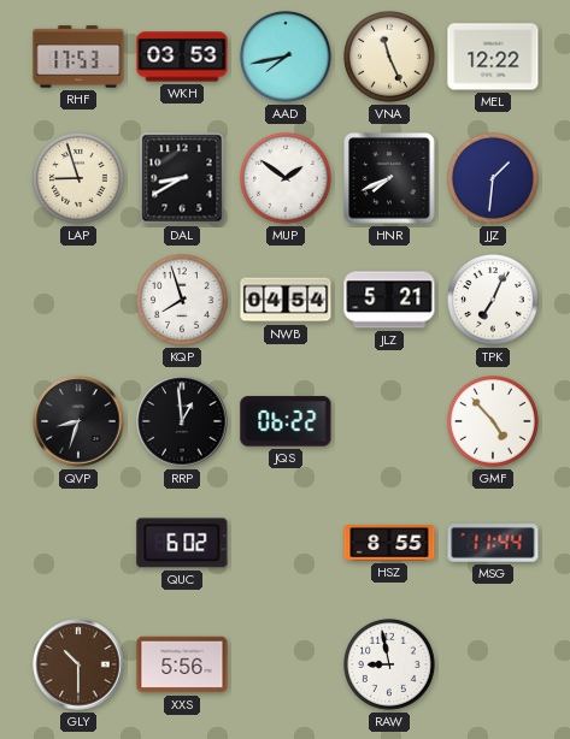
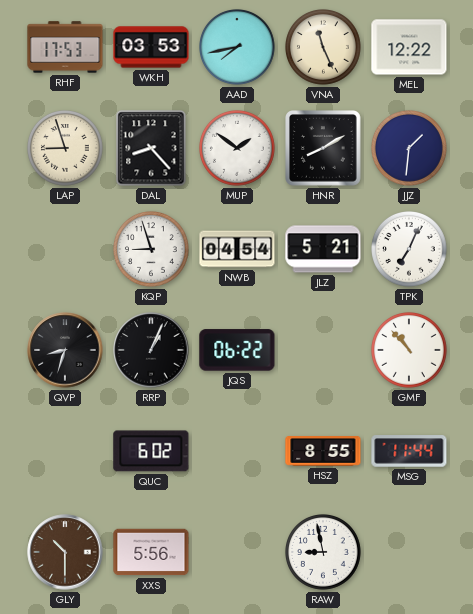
DAL: 8:40 -> 8:23
HNR: 7:41 -> 8:10
KQP: 7:57 -> 8:57
RRP: 12:59 -> 1:04
GMF: 4:53 -> 10:53
